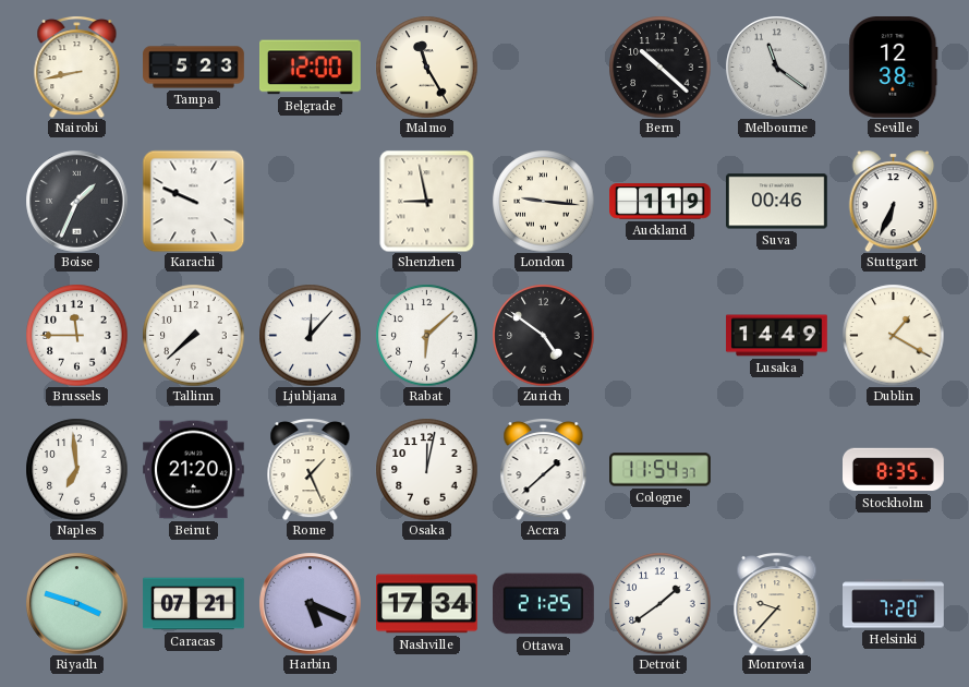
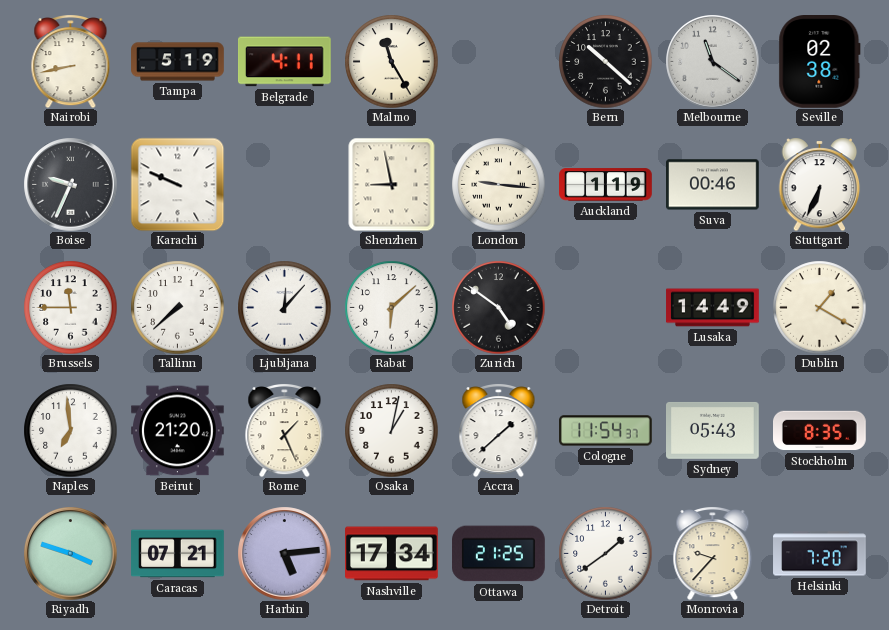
Tampa: 5:23 -> 5:19
Belgrade: 12:00 -> 4:11
Seville: 12:38 -> 02:38
Boise: 1:34 -> 9:34
Osaka: 12:02 -> 1:02
Sydney: none -> 05:43
Harbin: 5:19 -> 5:14
